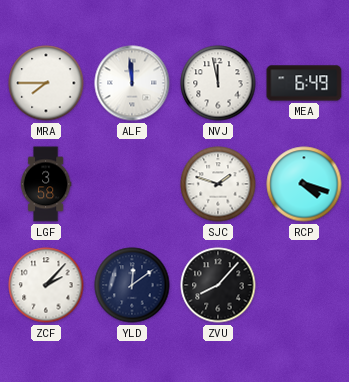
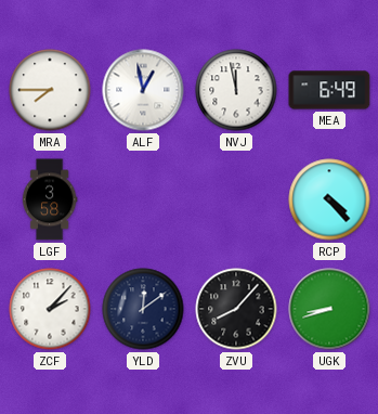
ALF: 11:59 -> 12:58
SJC: 1:48 -> none
RCP: 4:18 -> 4:23
UGK: none -> 8:42
